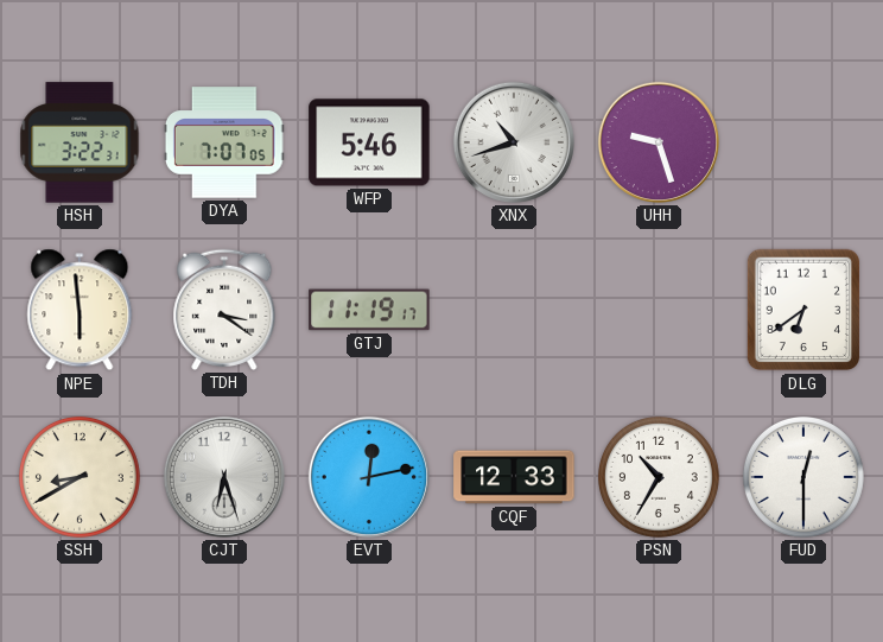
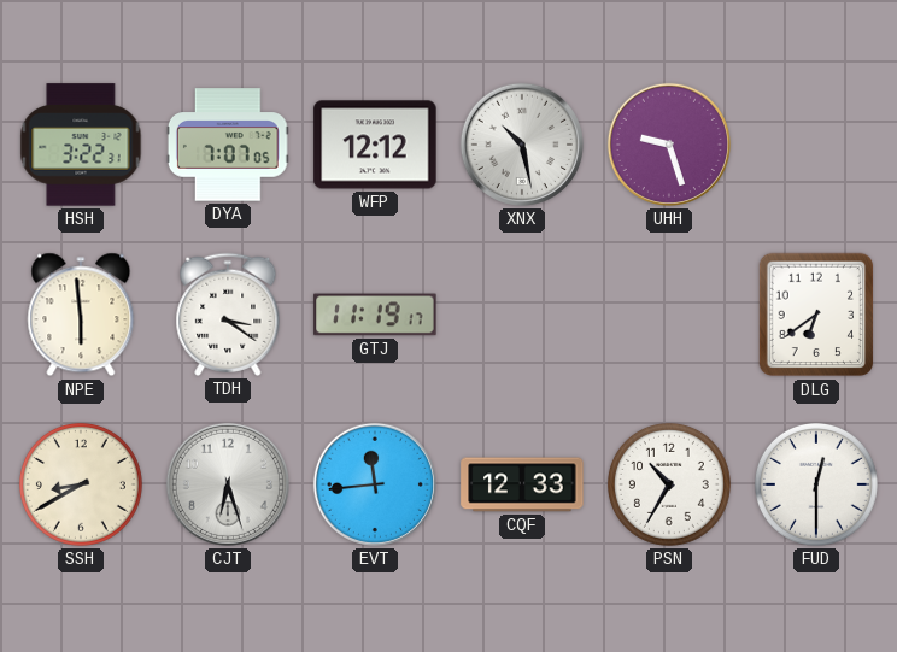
WFP: 5:46 -> 12:12
XNX: 10:42 -> 10:28
EVT: 12:13 -> 11:44
